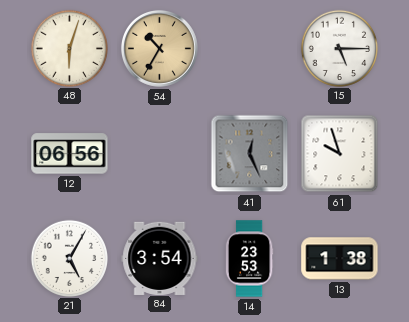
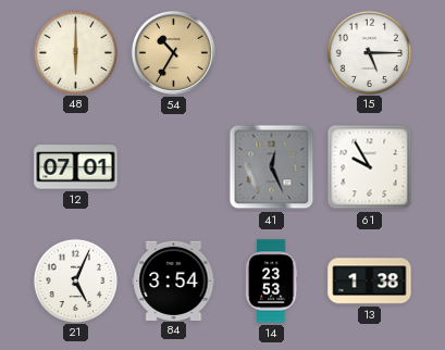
48: 6:03 -> 6:00
12: 06:56 -> 07:01
61: 9:57 -> 9:55
21: 5:05 -> 5:04
